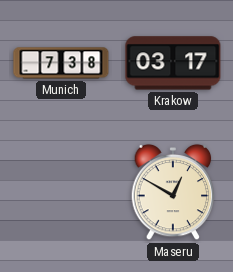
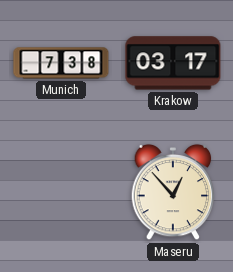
Maseru: 12:50 -> 12:53
